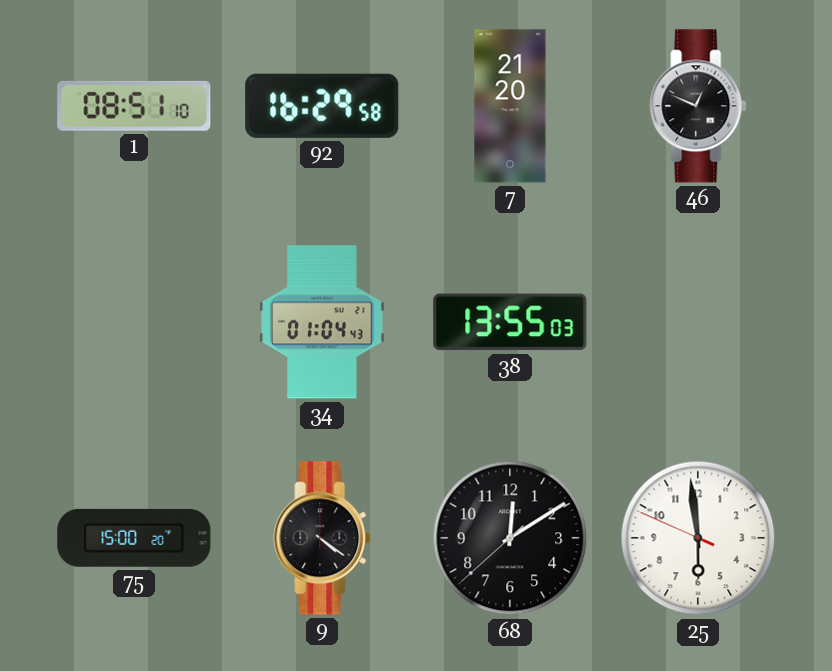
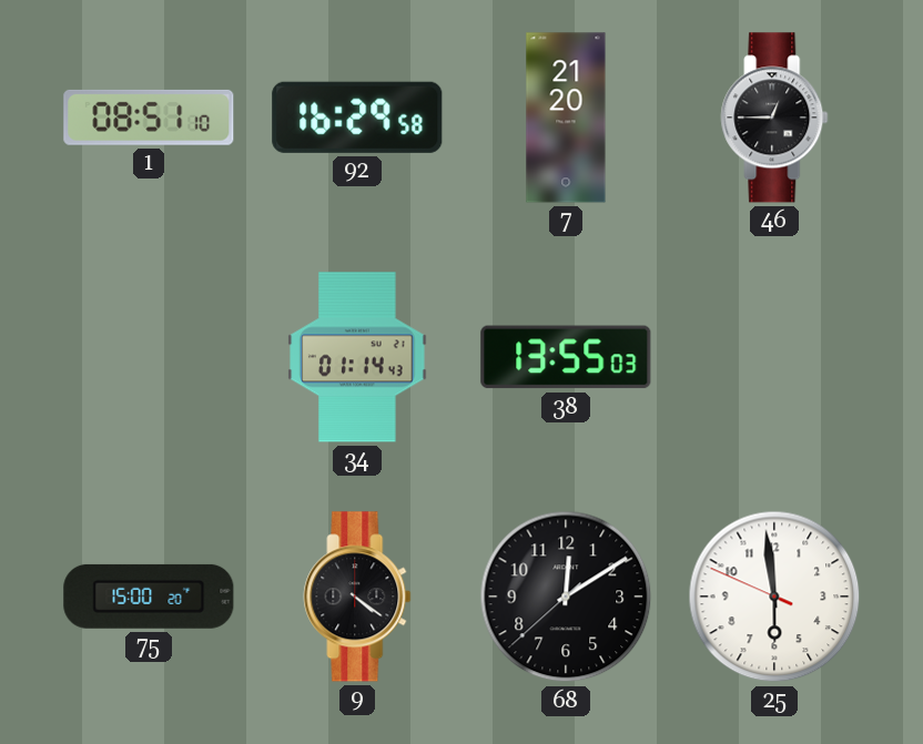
46: 12:49 -> 12:45
34: 01:04 -> 01:14
